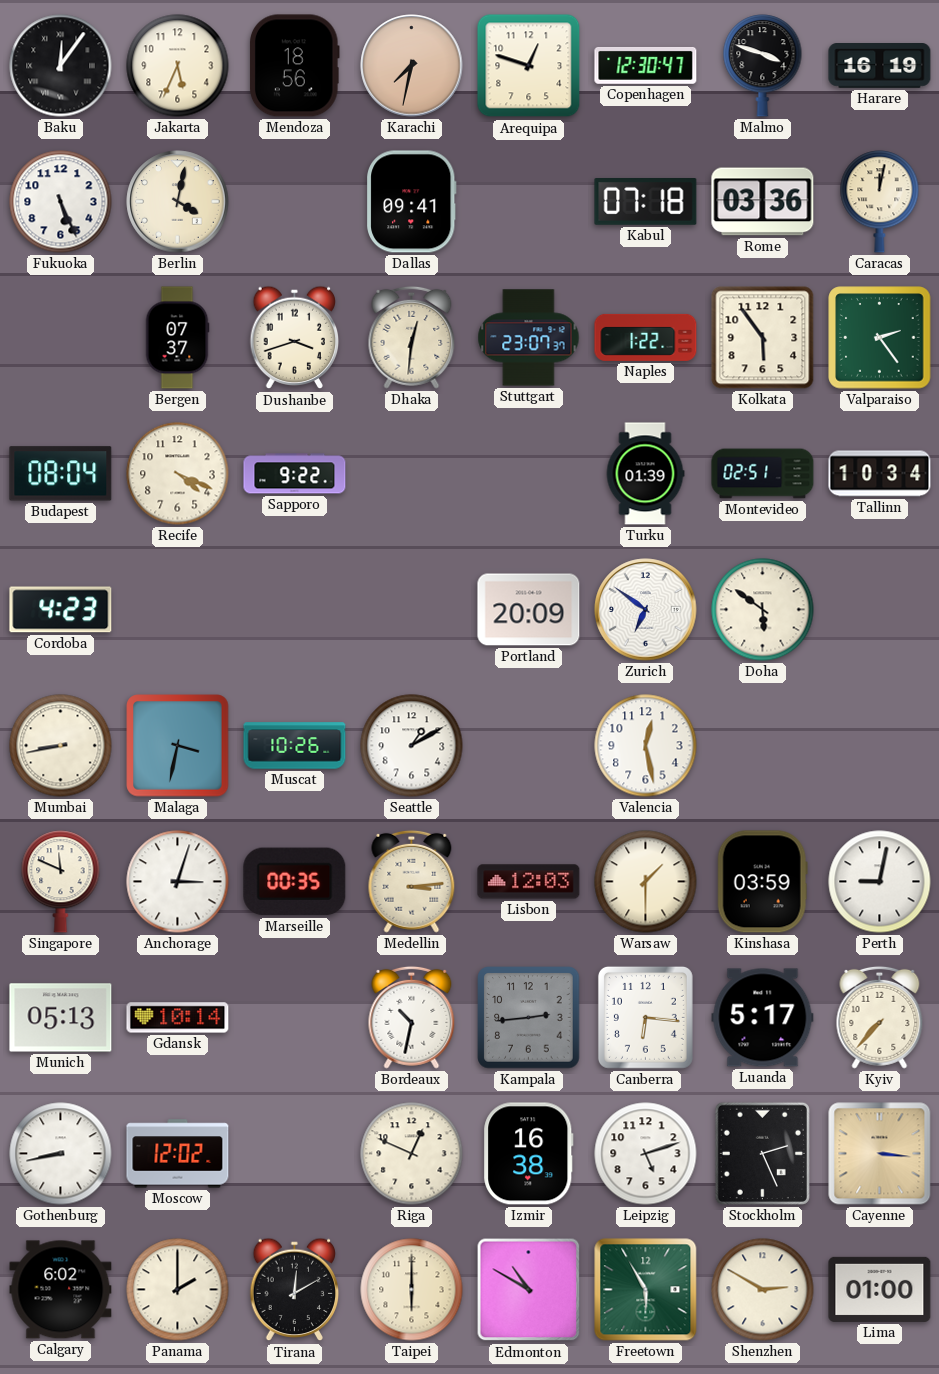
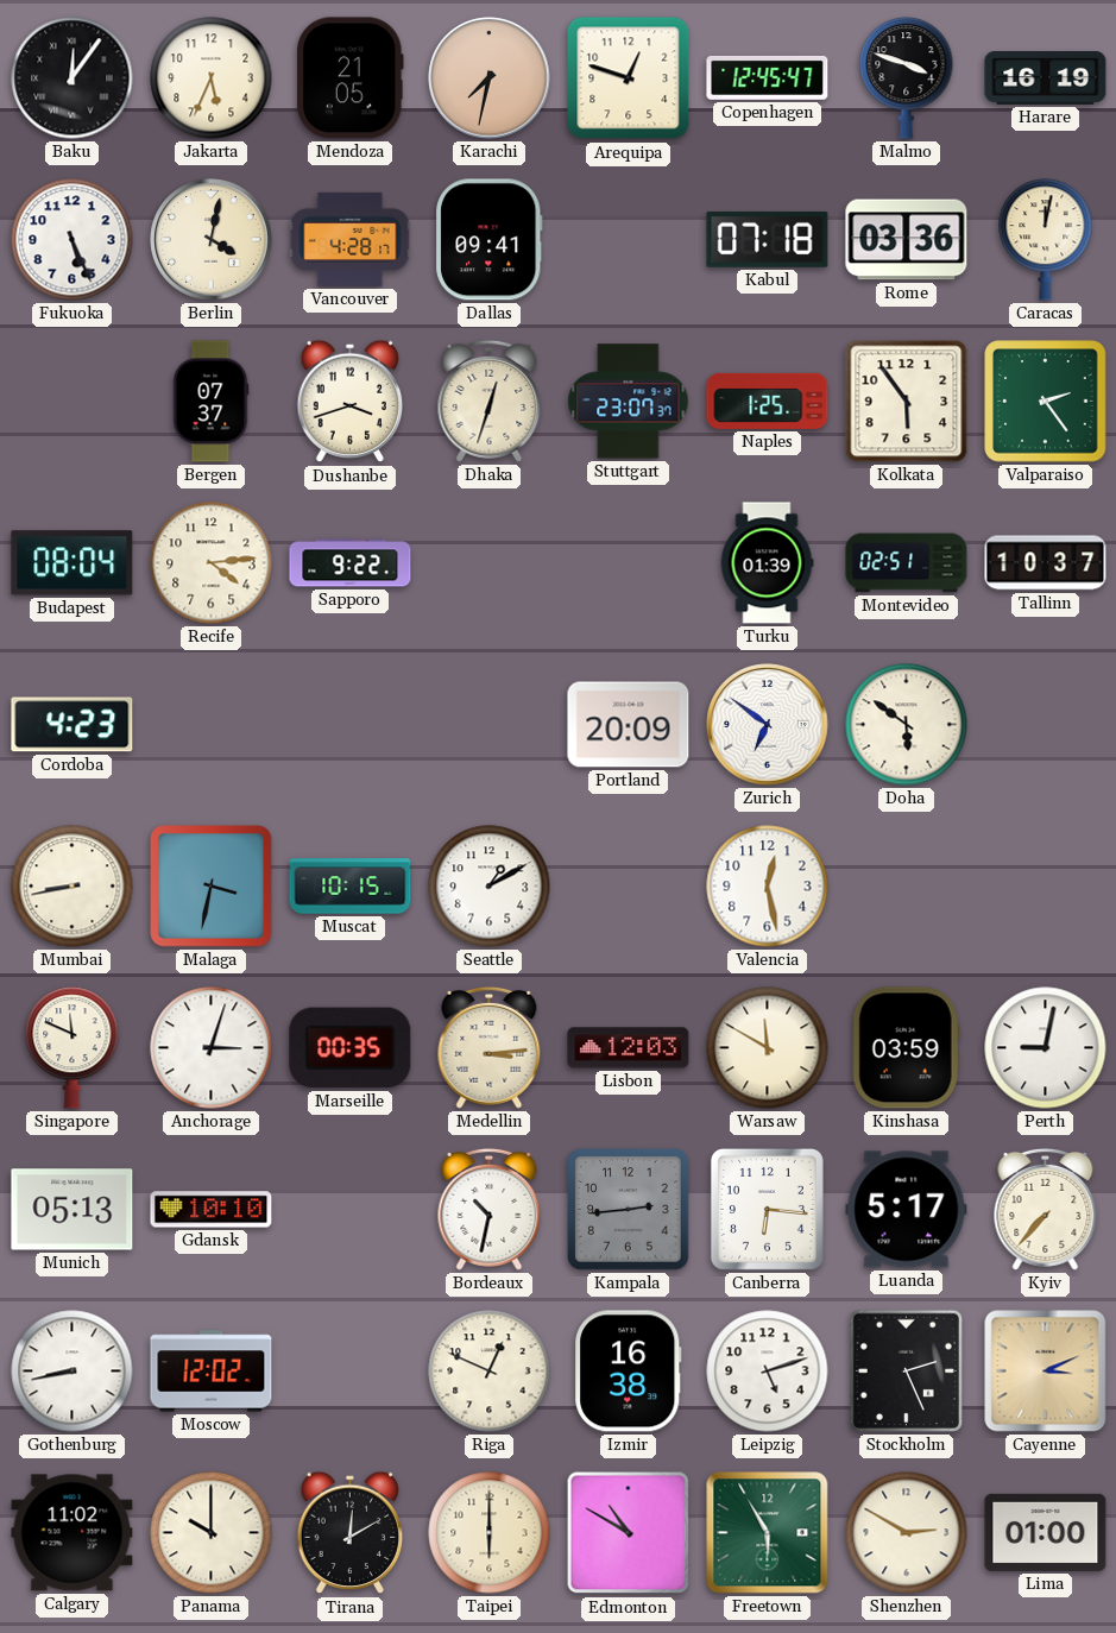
Mendoza: 18:56 -> 21:05
Copenhagen: 12:30 -> 12:45
Vancouver: none -> 4:28
Dhaka: 12:31 -> 12:33
Naples: 1:22 -> 1:25
Recife: 4:19 -> 4:14
Tallinn: 10:34 -> 10:37
Muscat: 10:26 -> 10:15
Warsaw: 1:30 -> 11:50
Gdansk: 10:14 -> 10:10
Cayenne: 3:16 -> 3:11
Calgary: 6:02 -> 11:02
Panama: 2:00 -> 10:00
